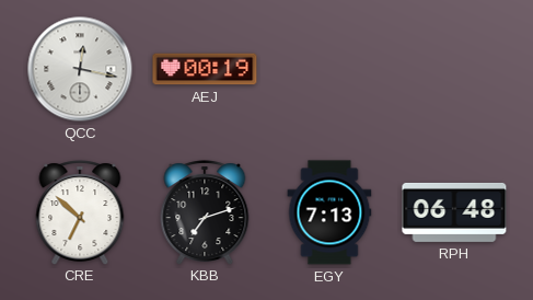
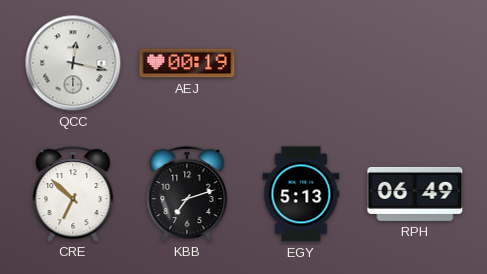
EGY: 7:13 -> 5:13
RPH: 06:48 -> 06:49
